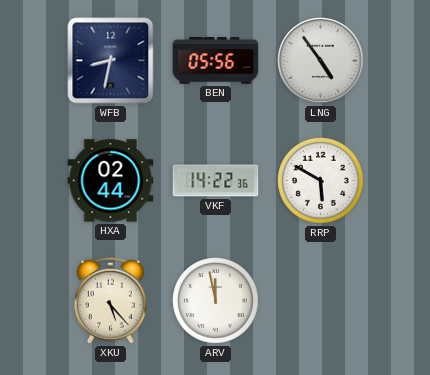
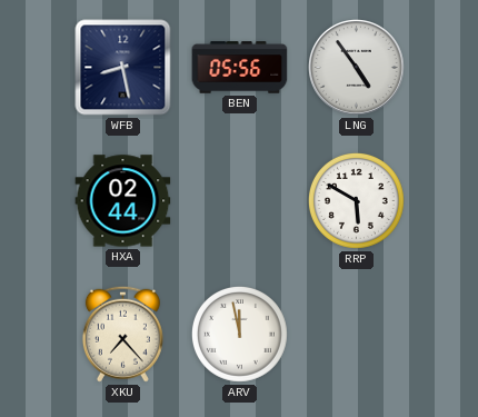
WFB: 8:32 -> 8:28
VKF: 14:22 -> none
XKU: 5:23 -> 7:23
